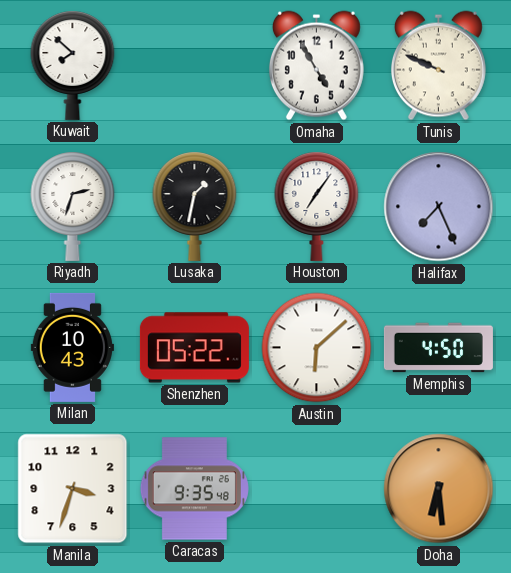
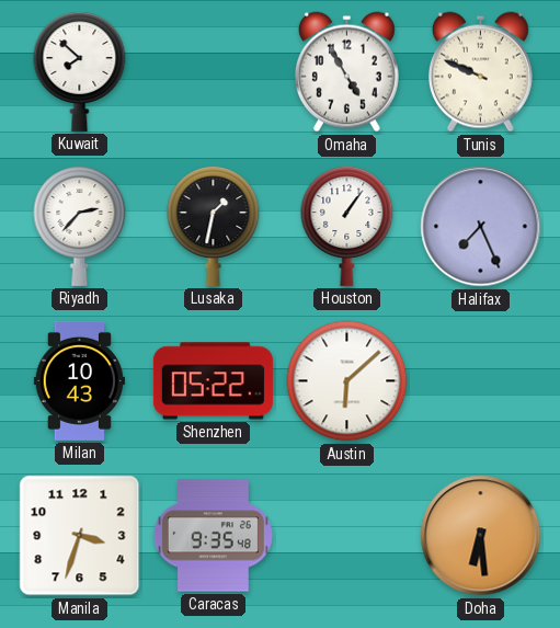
Riyadh: 2:33 -> 2:37
Houston: 7:06 -> 1:06
Memphis: 4:50 -> none
